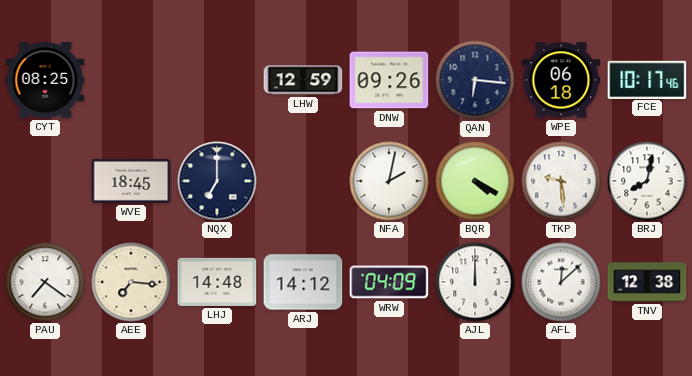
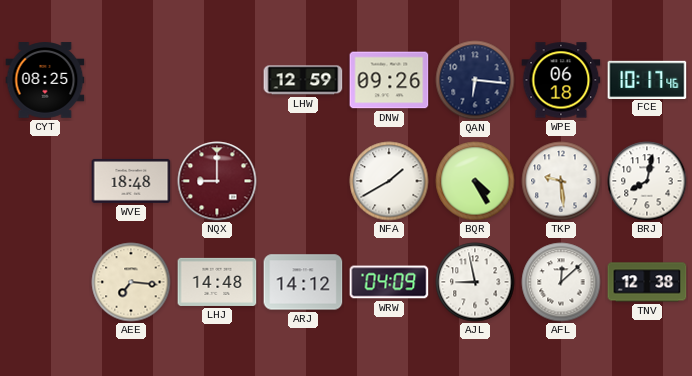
WVE: 18:45 -> 18:48
NQX: 7:00 -> 9:00
NQX dial: navy -> burgundy
NFA: 2:02 -> 1:40
BQR: 4:20 -> 4:25
PAU: 7:21 -> none
AJL: 12:00 -> 8:58
